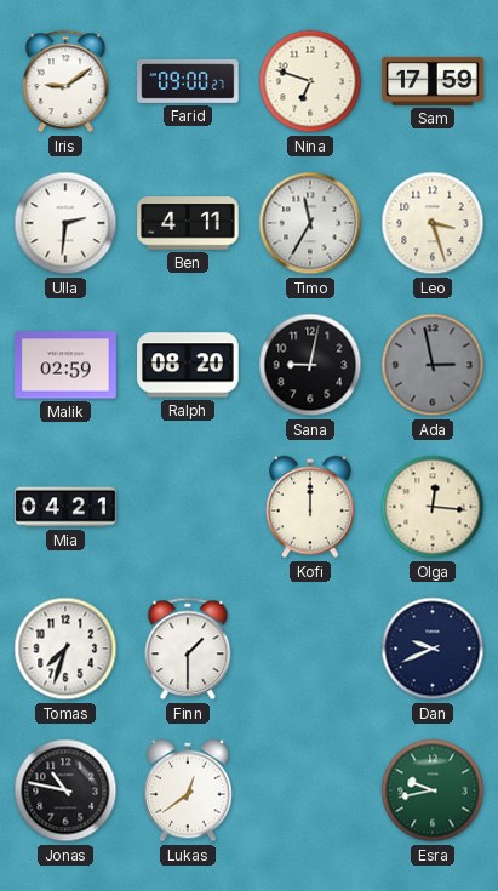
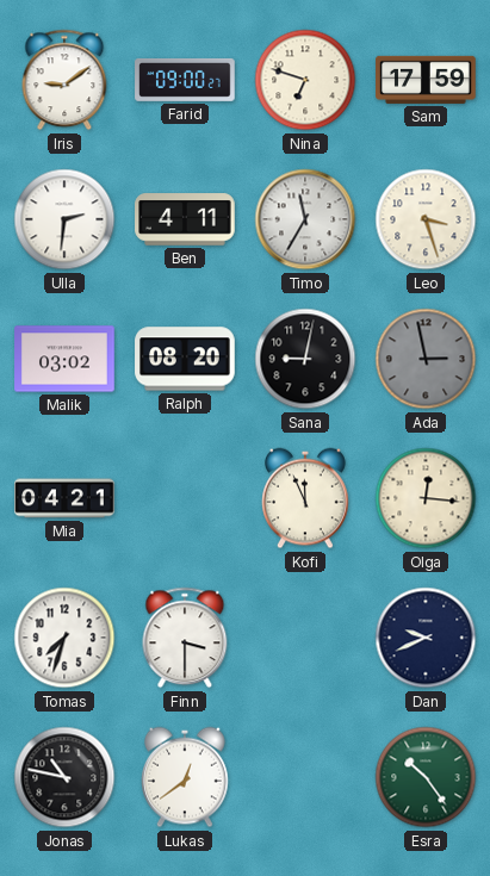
Malik: 02:59 -> 03:02
Kofi: 12:00 -> 11:56
Finn: 1:30 -> 3:30
Esra: 9:43 -> 10:24
